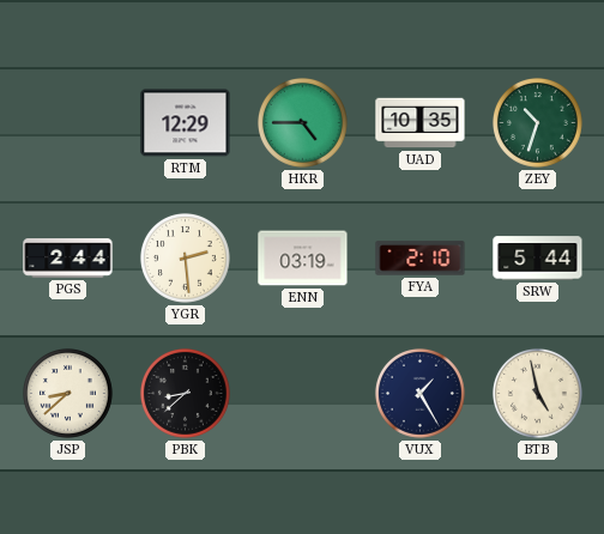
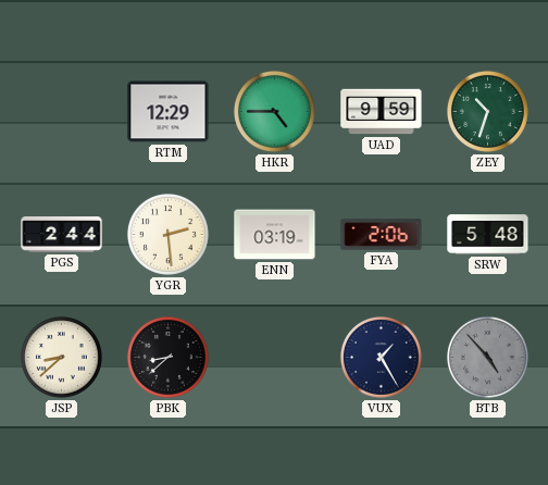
UAD: 10:35 -> 9:59
FYA: 2:10 -> 2:06
SRW: 5:44 -> 5:48
BTB: 4:58 -> 4:53
BTB dial: cream -> grey
